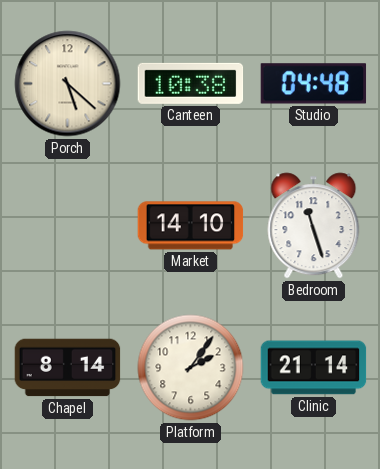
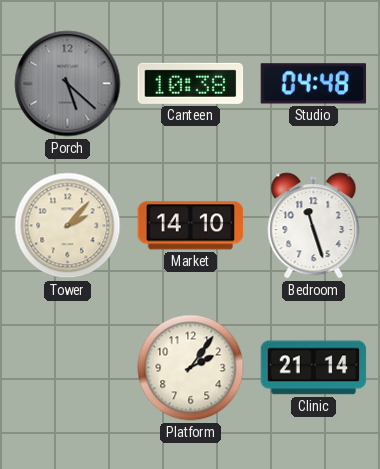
Porch dial: cream -> grey
Tower: none -> 2:07
Chapel: 8:14 -> none
